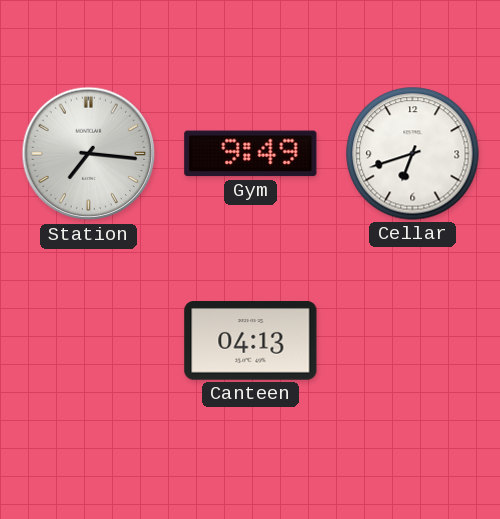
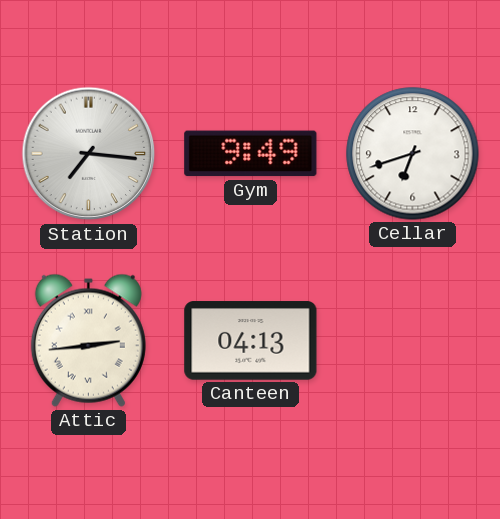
Attic: none -> 2:44
